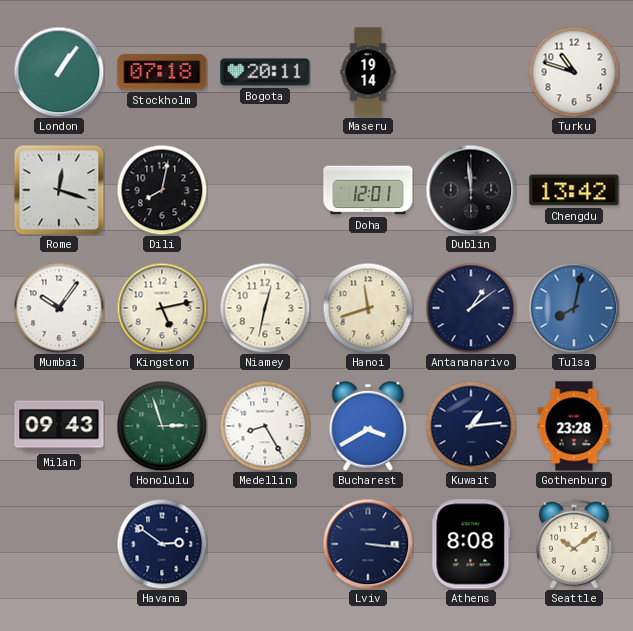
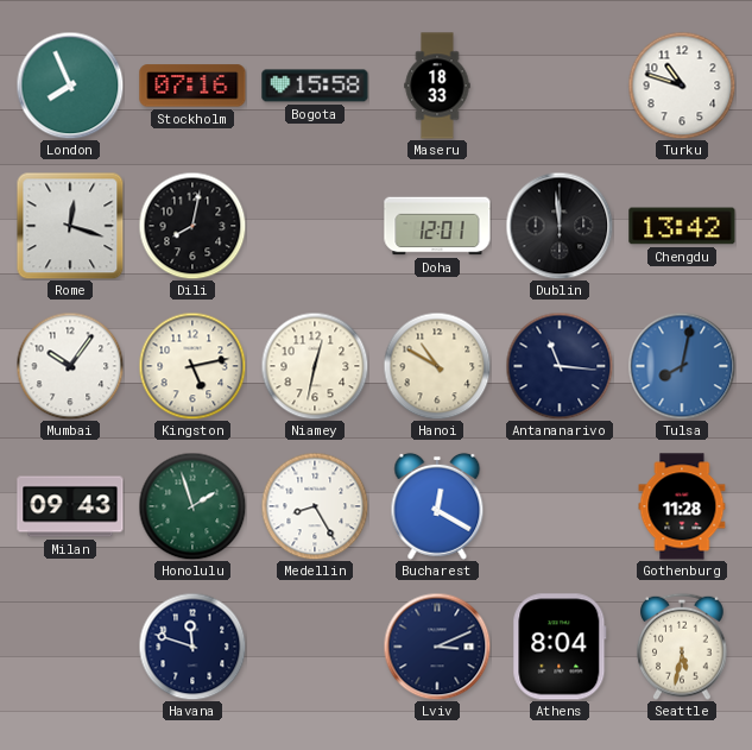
London: 1:06 -> 7:56
Stockholm: 07:18 -> 07:16
Bogota: 20:11 -> 15:58
Maseru: 19:14 -> 18:33
Hanoi: 11:42 -> 10:50
Antananarivo: 1:09 -> 11:16
Honolulu: 2:57 -> 1:57
Bucharest: 3:40 -> 12:20
Kuwait: 1:14 -> none
Gothenburg: 23:28 -> 11:28
Havana: 2:51 -> 11:48
Lviv: 3:16 -> 3:11
Athens: 8:08 -> 8:04
Seattle: 10:09 -> 5:32
